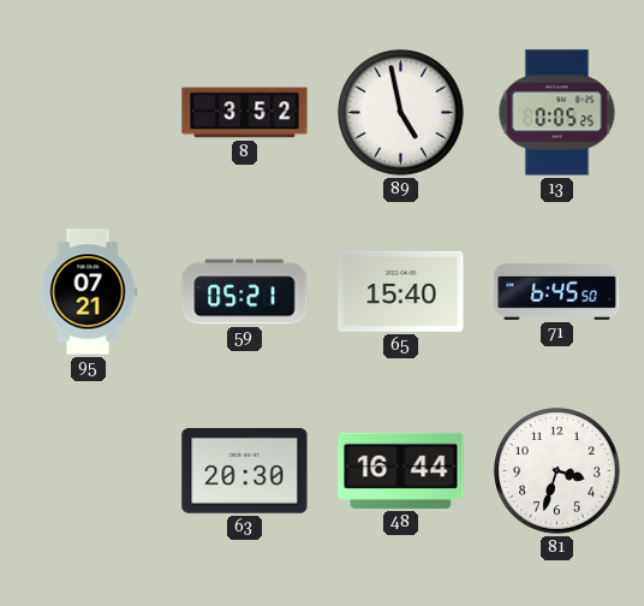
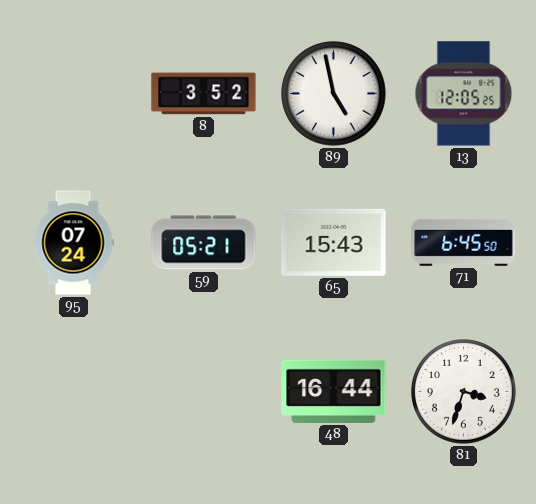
13: 0:05 -> 12:05
95: 07:21 -> 07:24
65: 15:40 -> 15:43
63: 20:30 -> none
